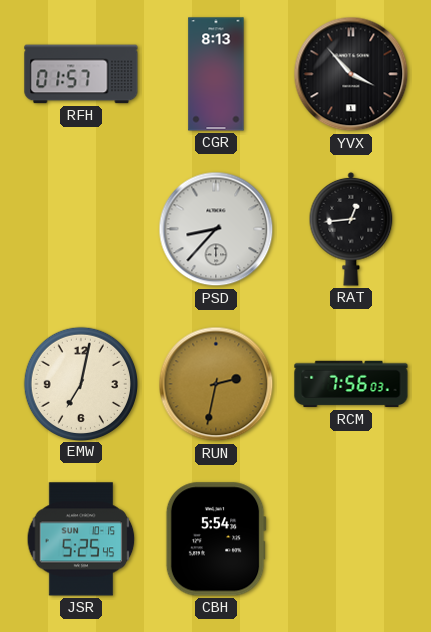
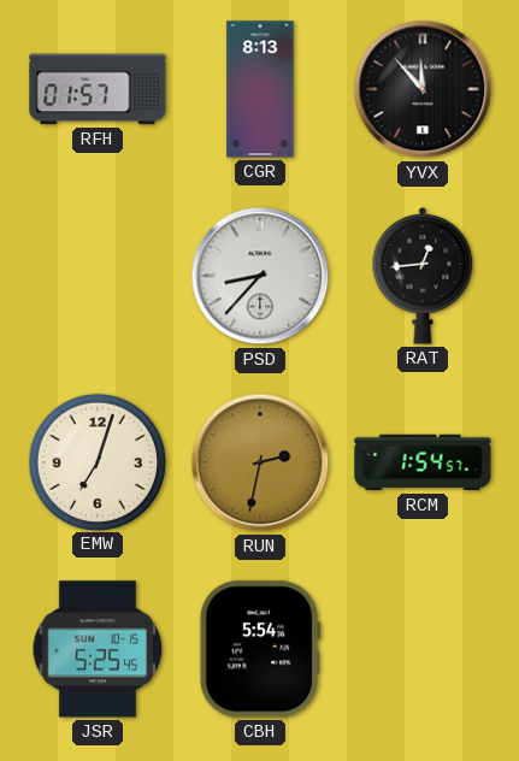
YVX: 3:53 -> 11:53
EMW: 7:02 -> 7:03
RCM: 7:56 -> 1:54
